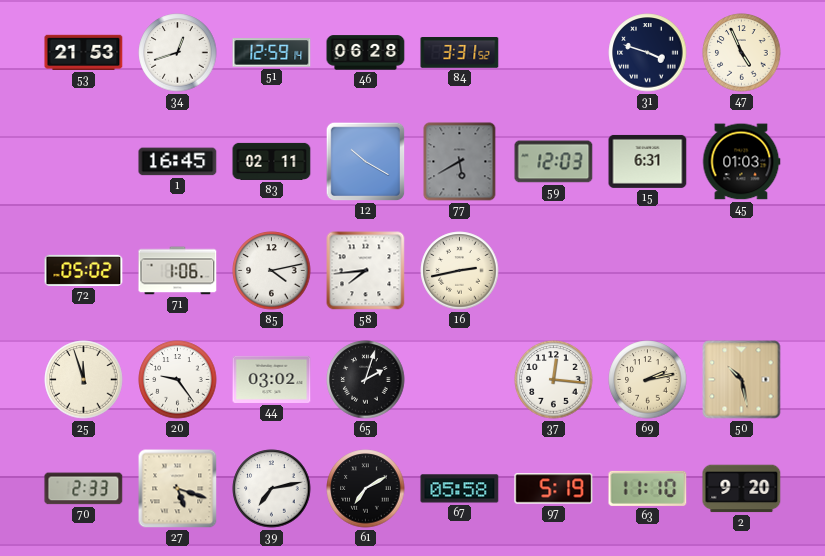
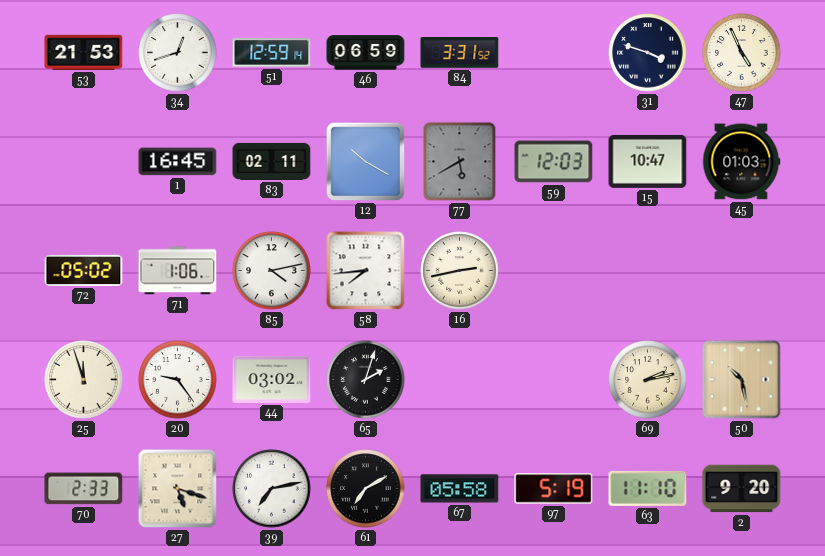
46: 06:28 -> 06:59
15: 6:31 -> 10:47
37: 12:16 -> none
